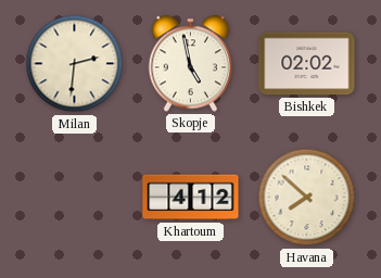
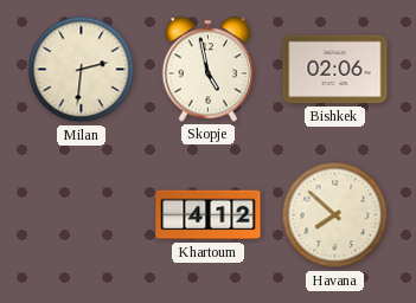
Bishkek: 02:02 -> 02:06
